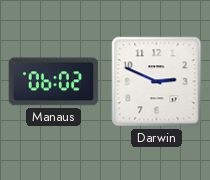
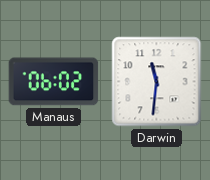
Darwin: 2:49 -> 11:31
